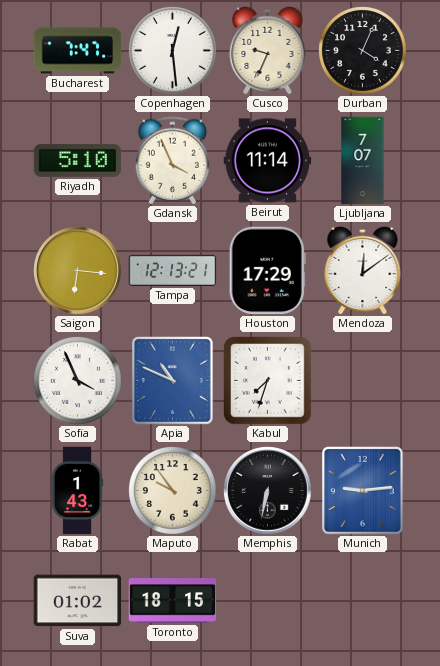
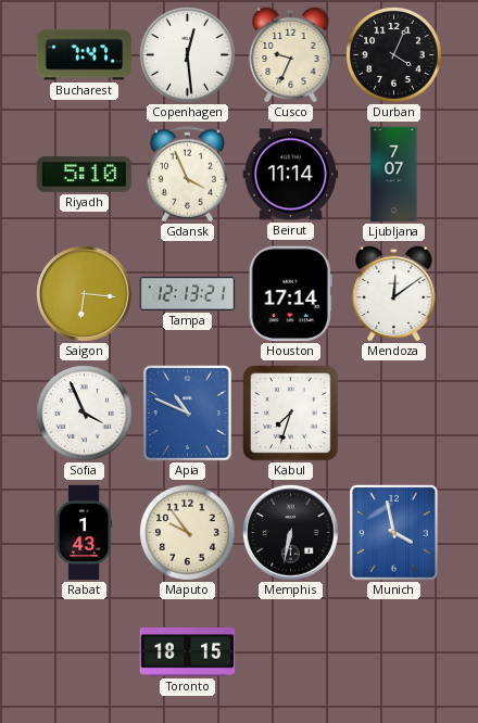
Houston: 17:29 -> 17:14
Munich: 9:14 -> 3:58
Suva: 01:02 -> none
